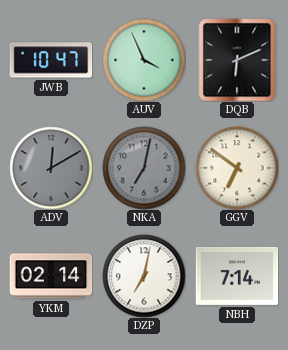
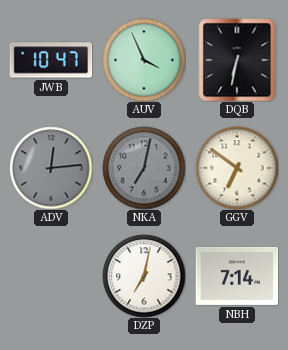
DQB: 6:11 -> 6:32
ADV: 12:10 -> 12:14
YKM: 02:14 -> none
